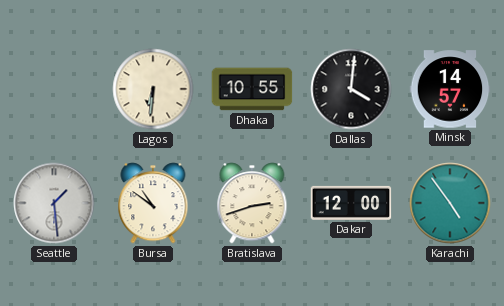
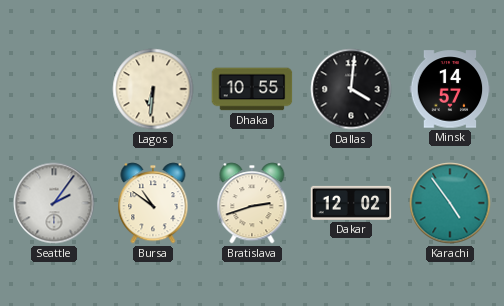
Seattle: 1:29 -> 2:06
Dakar: 12:00 -> 12:02
